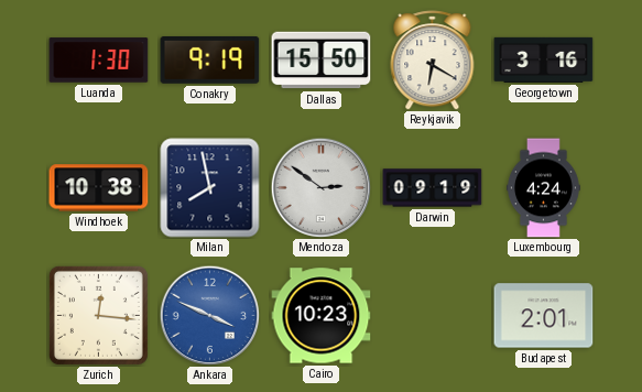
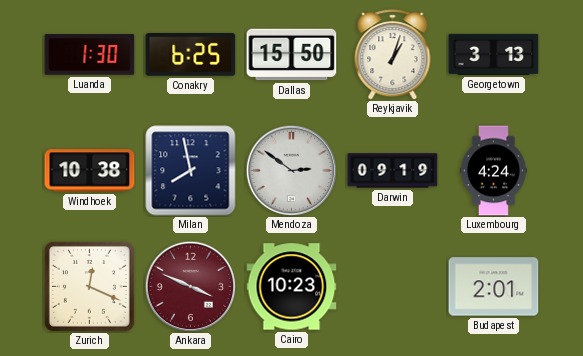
Conakry: 9:19 -> 6:25
Reykjavik: 6:20 -> 1:03
Georgetown: 3:16 -> 3:13
Zurich: 12:16 -> 12:19
Ankara dial: blue -> burgundy
